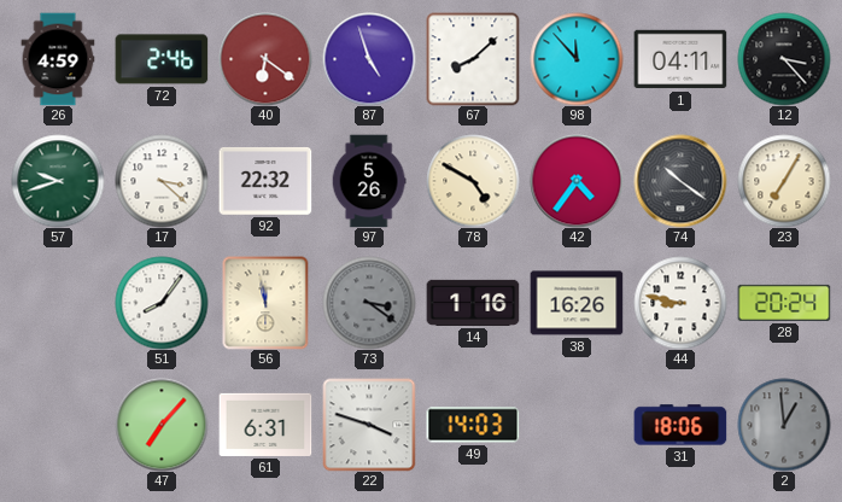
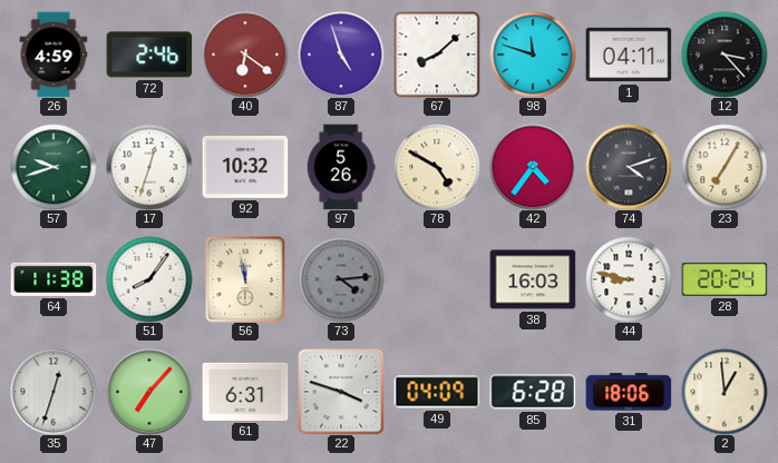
98: 11:53 -> 11:48
17: 3:22 -> 12:33
92: 22:32 -> 10:32
74: 10:21 -> 4:12
64: none -> 11:38
73: 3:21 -> 4:14
14: 1:16 -> none
38: 16:26 -> 16:03
35: none -> 12:33
49: 14:03 -> 04:09
85: none -> 6:28
2 dial: grey -> cream
